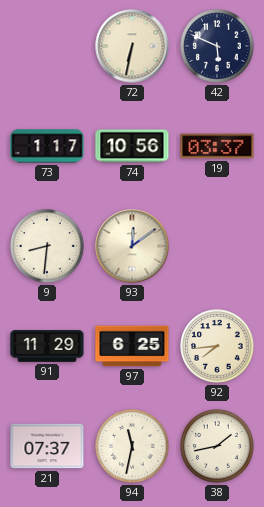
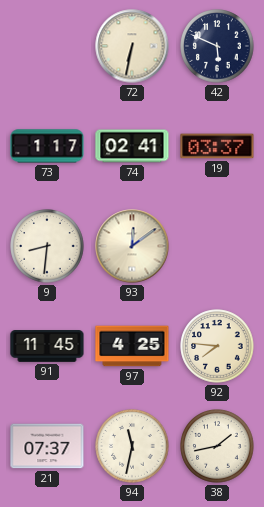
74: 10:56 -> 02:41
91: 11:29 -> 11:45
97: 6:25 -> 4:25
92: 7:44 -> 7:46
